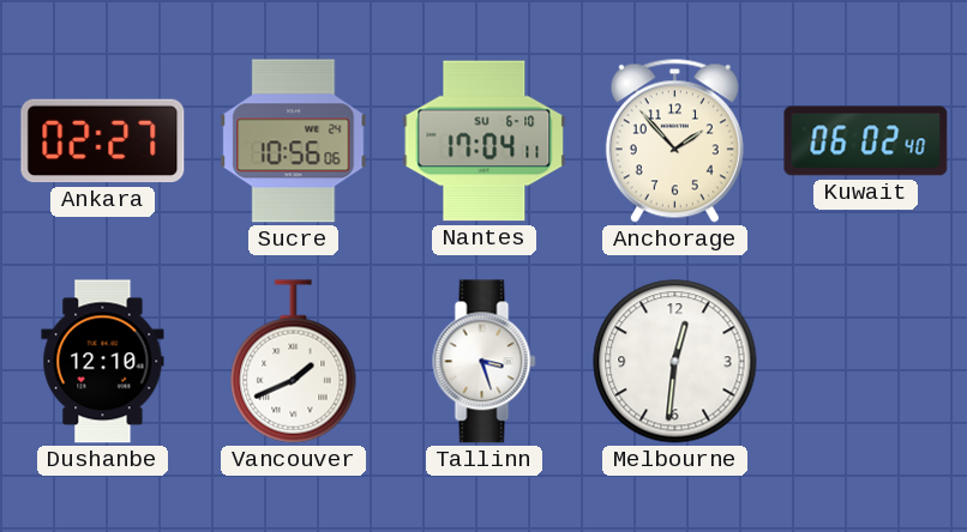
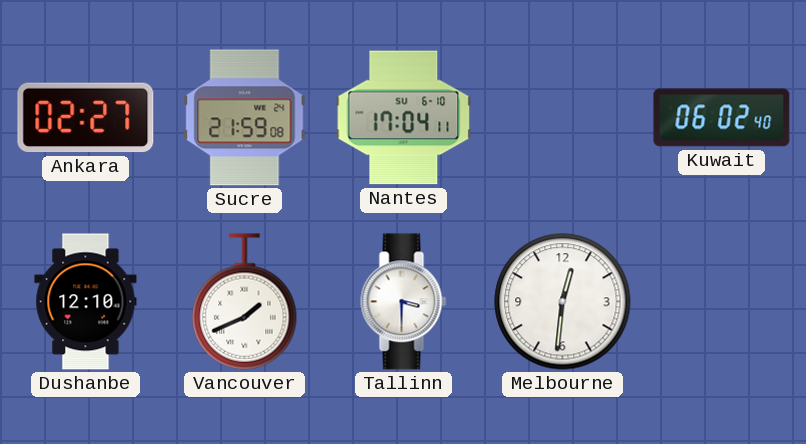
Sucre: 10:56 -> 21:59
Anchorage: 1:53 -> none
Tallinn: 3:27 -> 3:30
